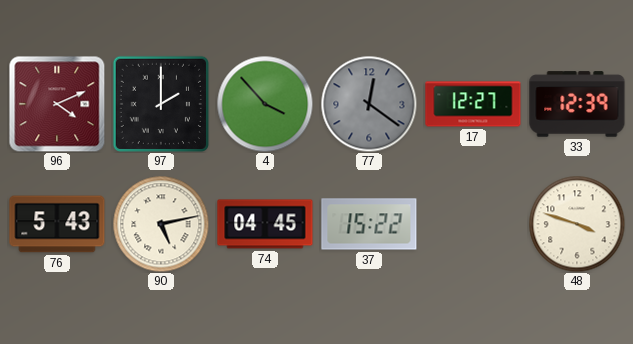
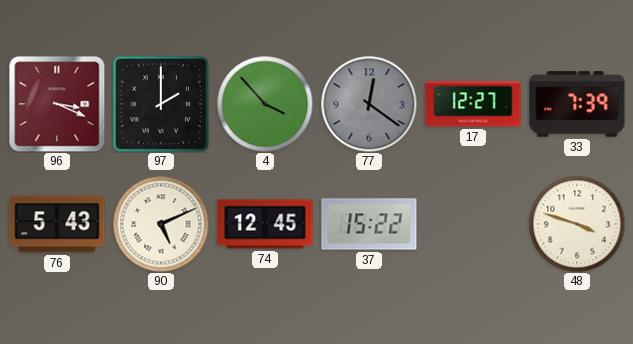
96: 4:11 -> 3:19
33: 12:39 -> 7:39
90: 5:13 -> 5:11
74: 04:45 -> 12:45
